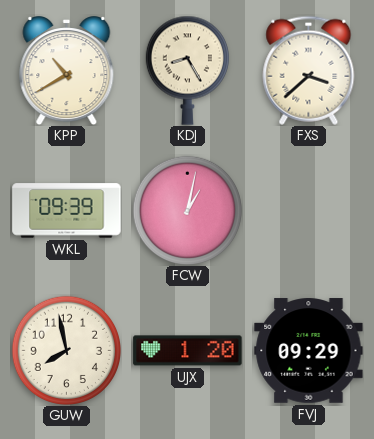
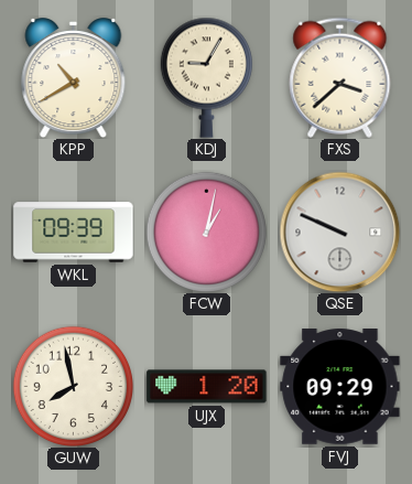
KDJ: 8:25 -> 9:05
QSE: none -> 9:49
